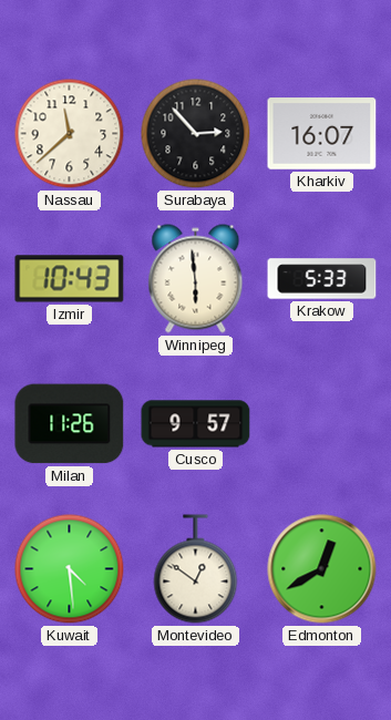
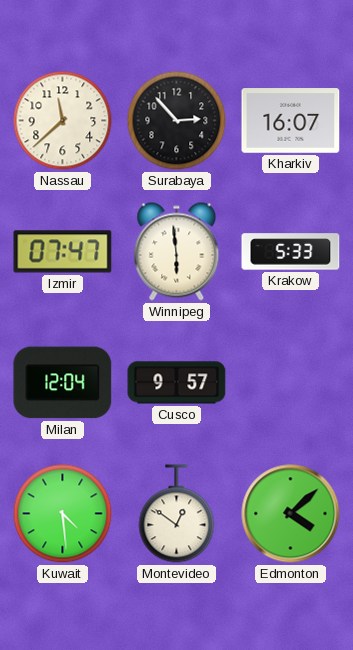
Izmir: 10:43 -> 07:47
Milan: 11:26 -> 12:04
Edmonton: 12:40 -> 4:08
